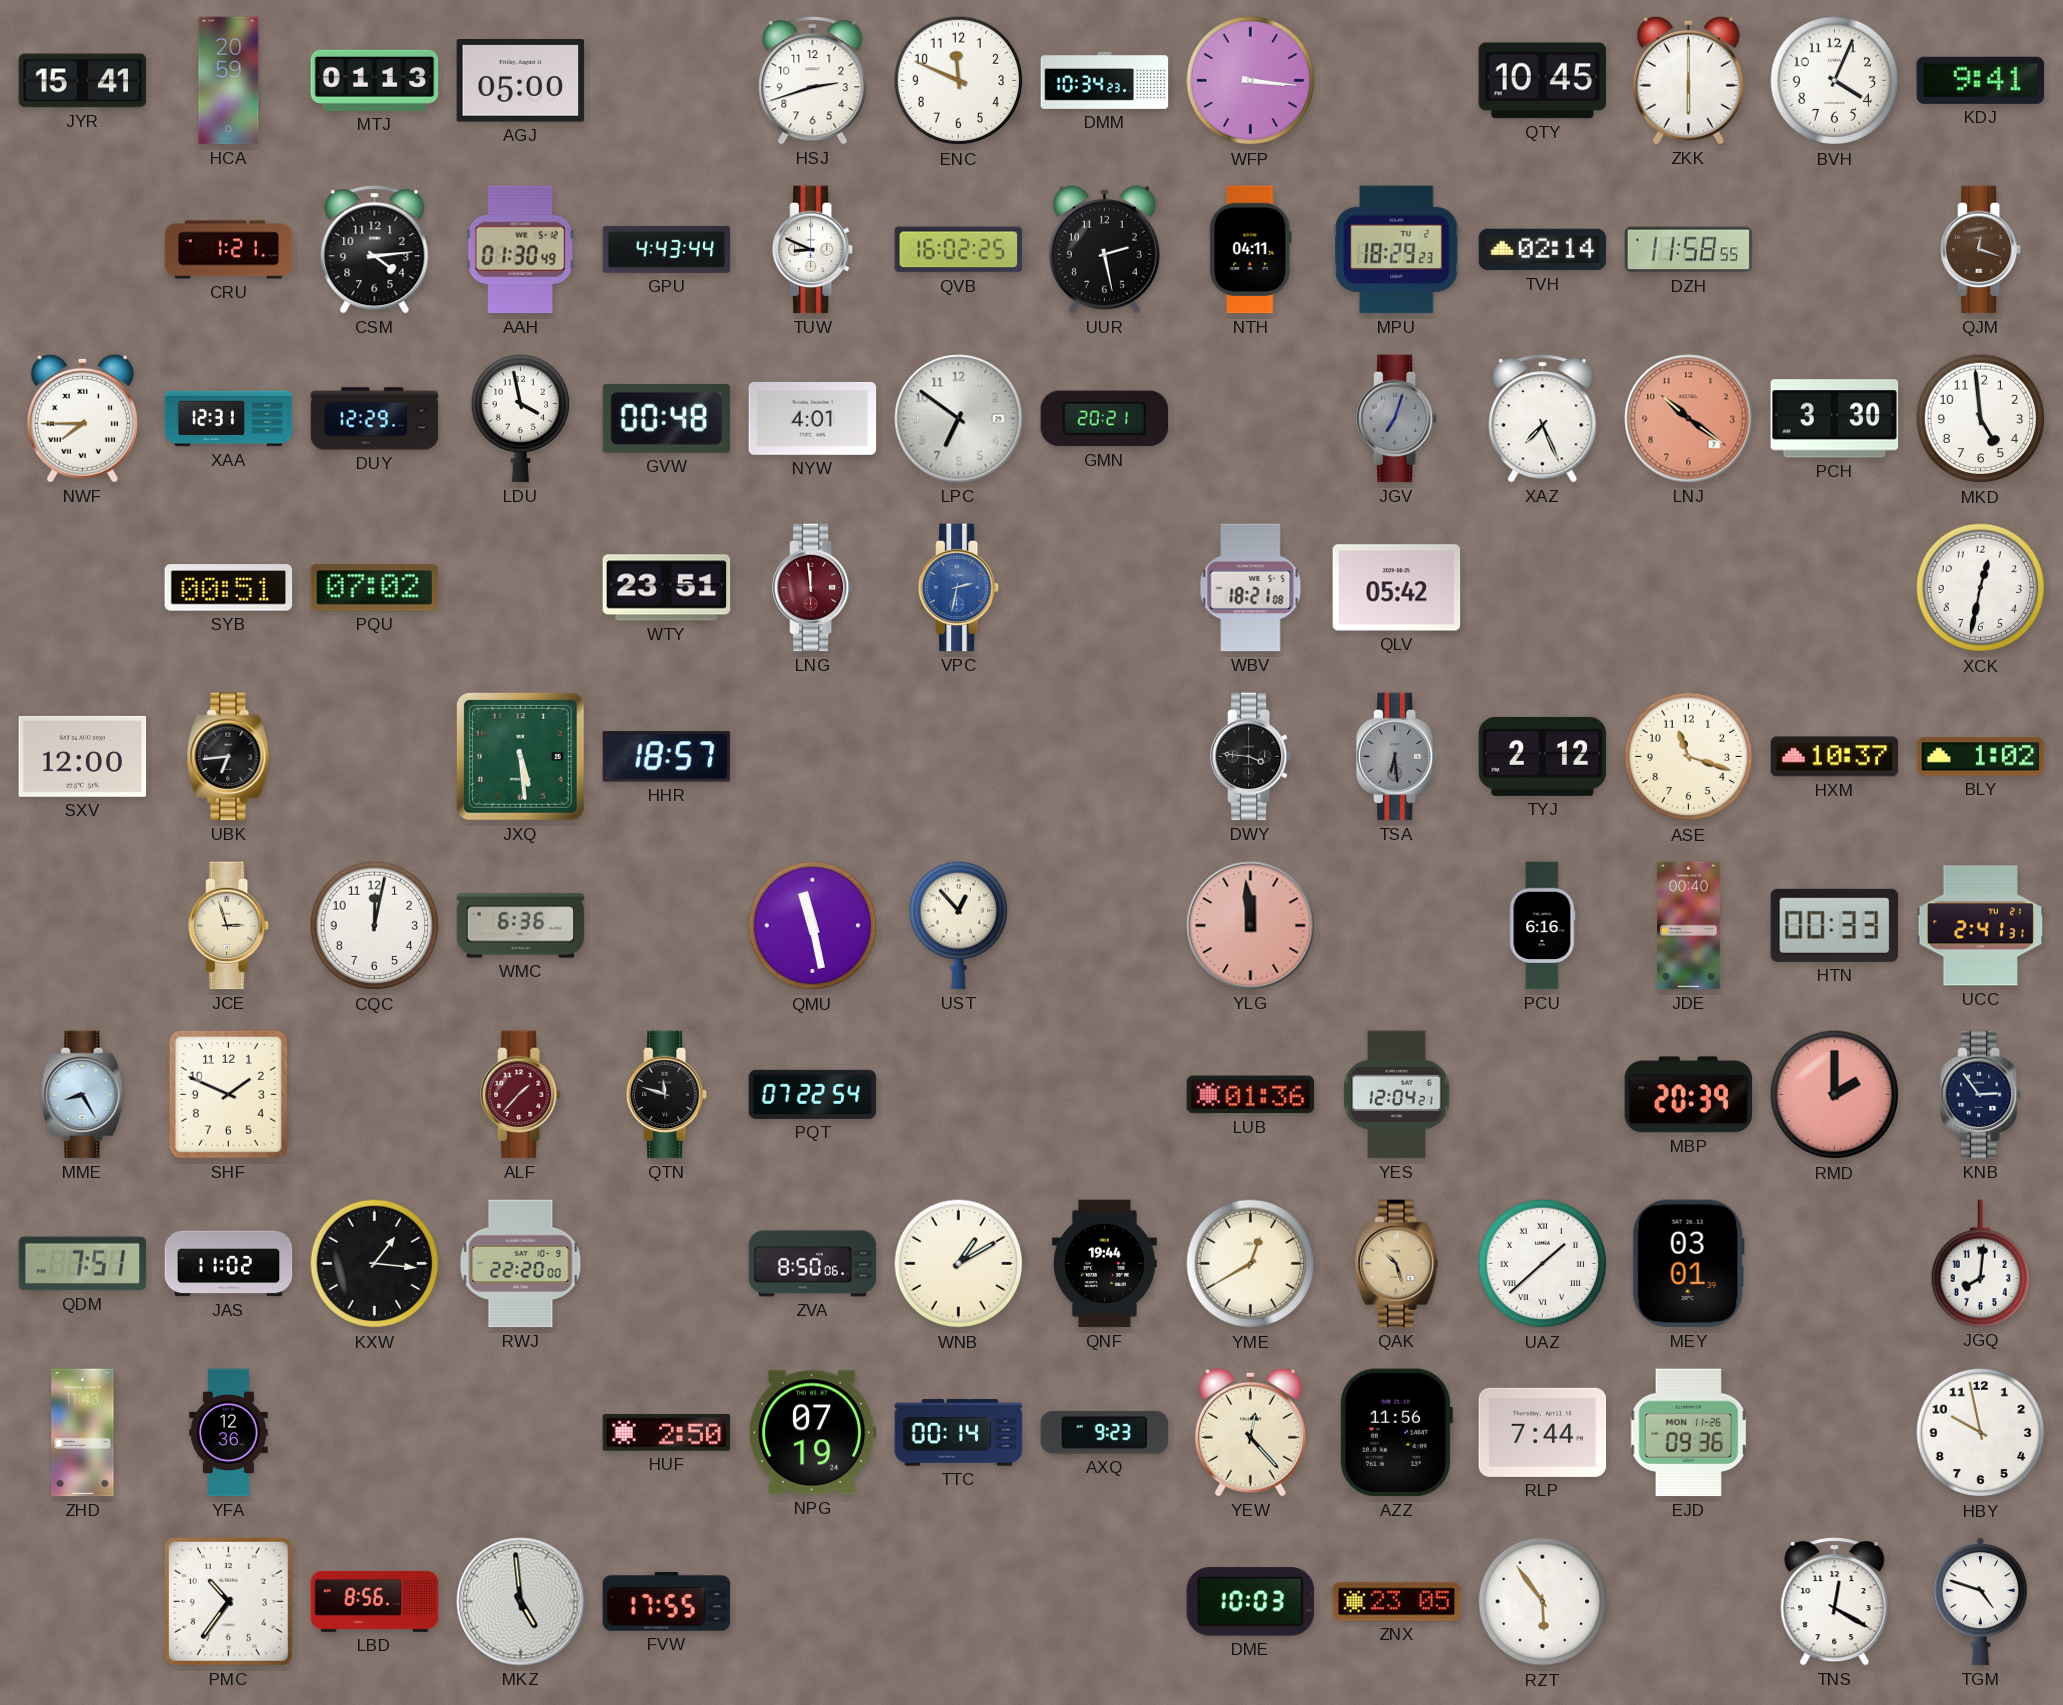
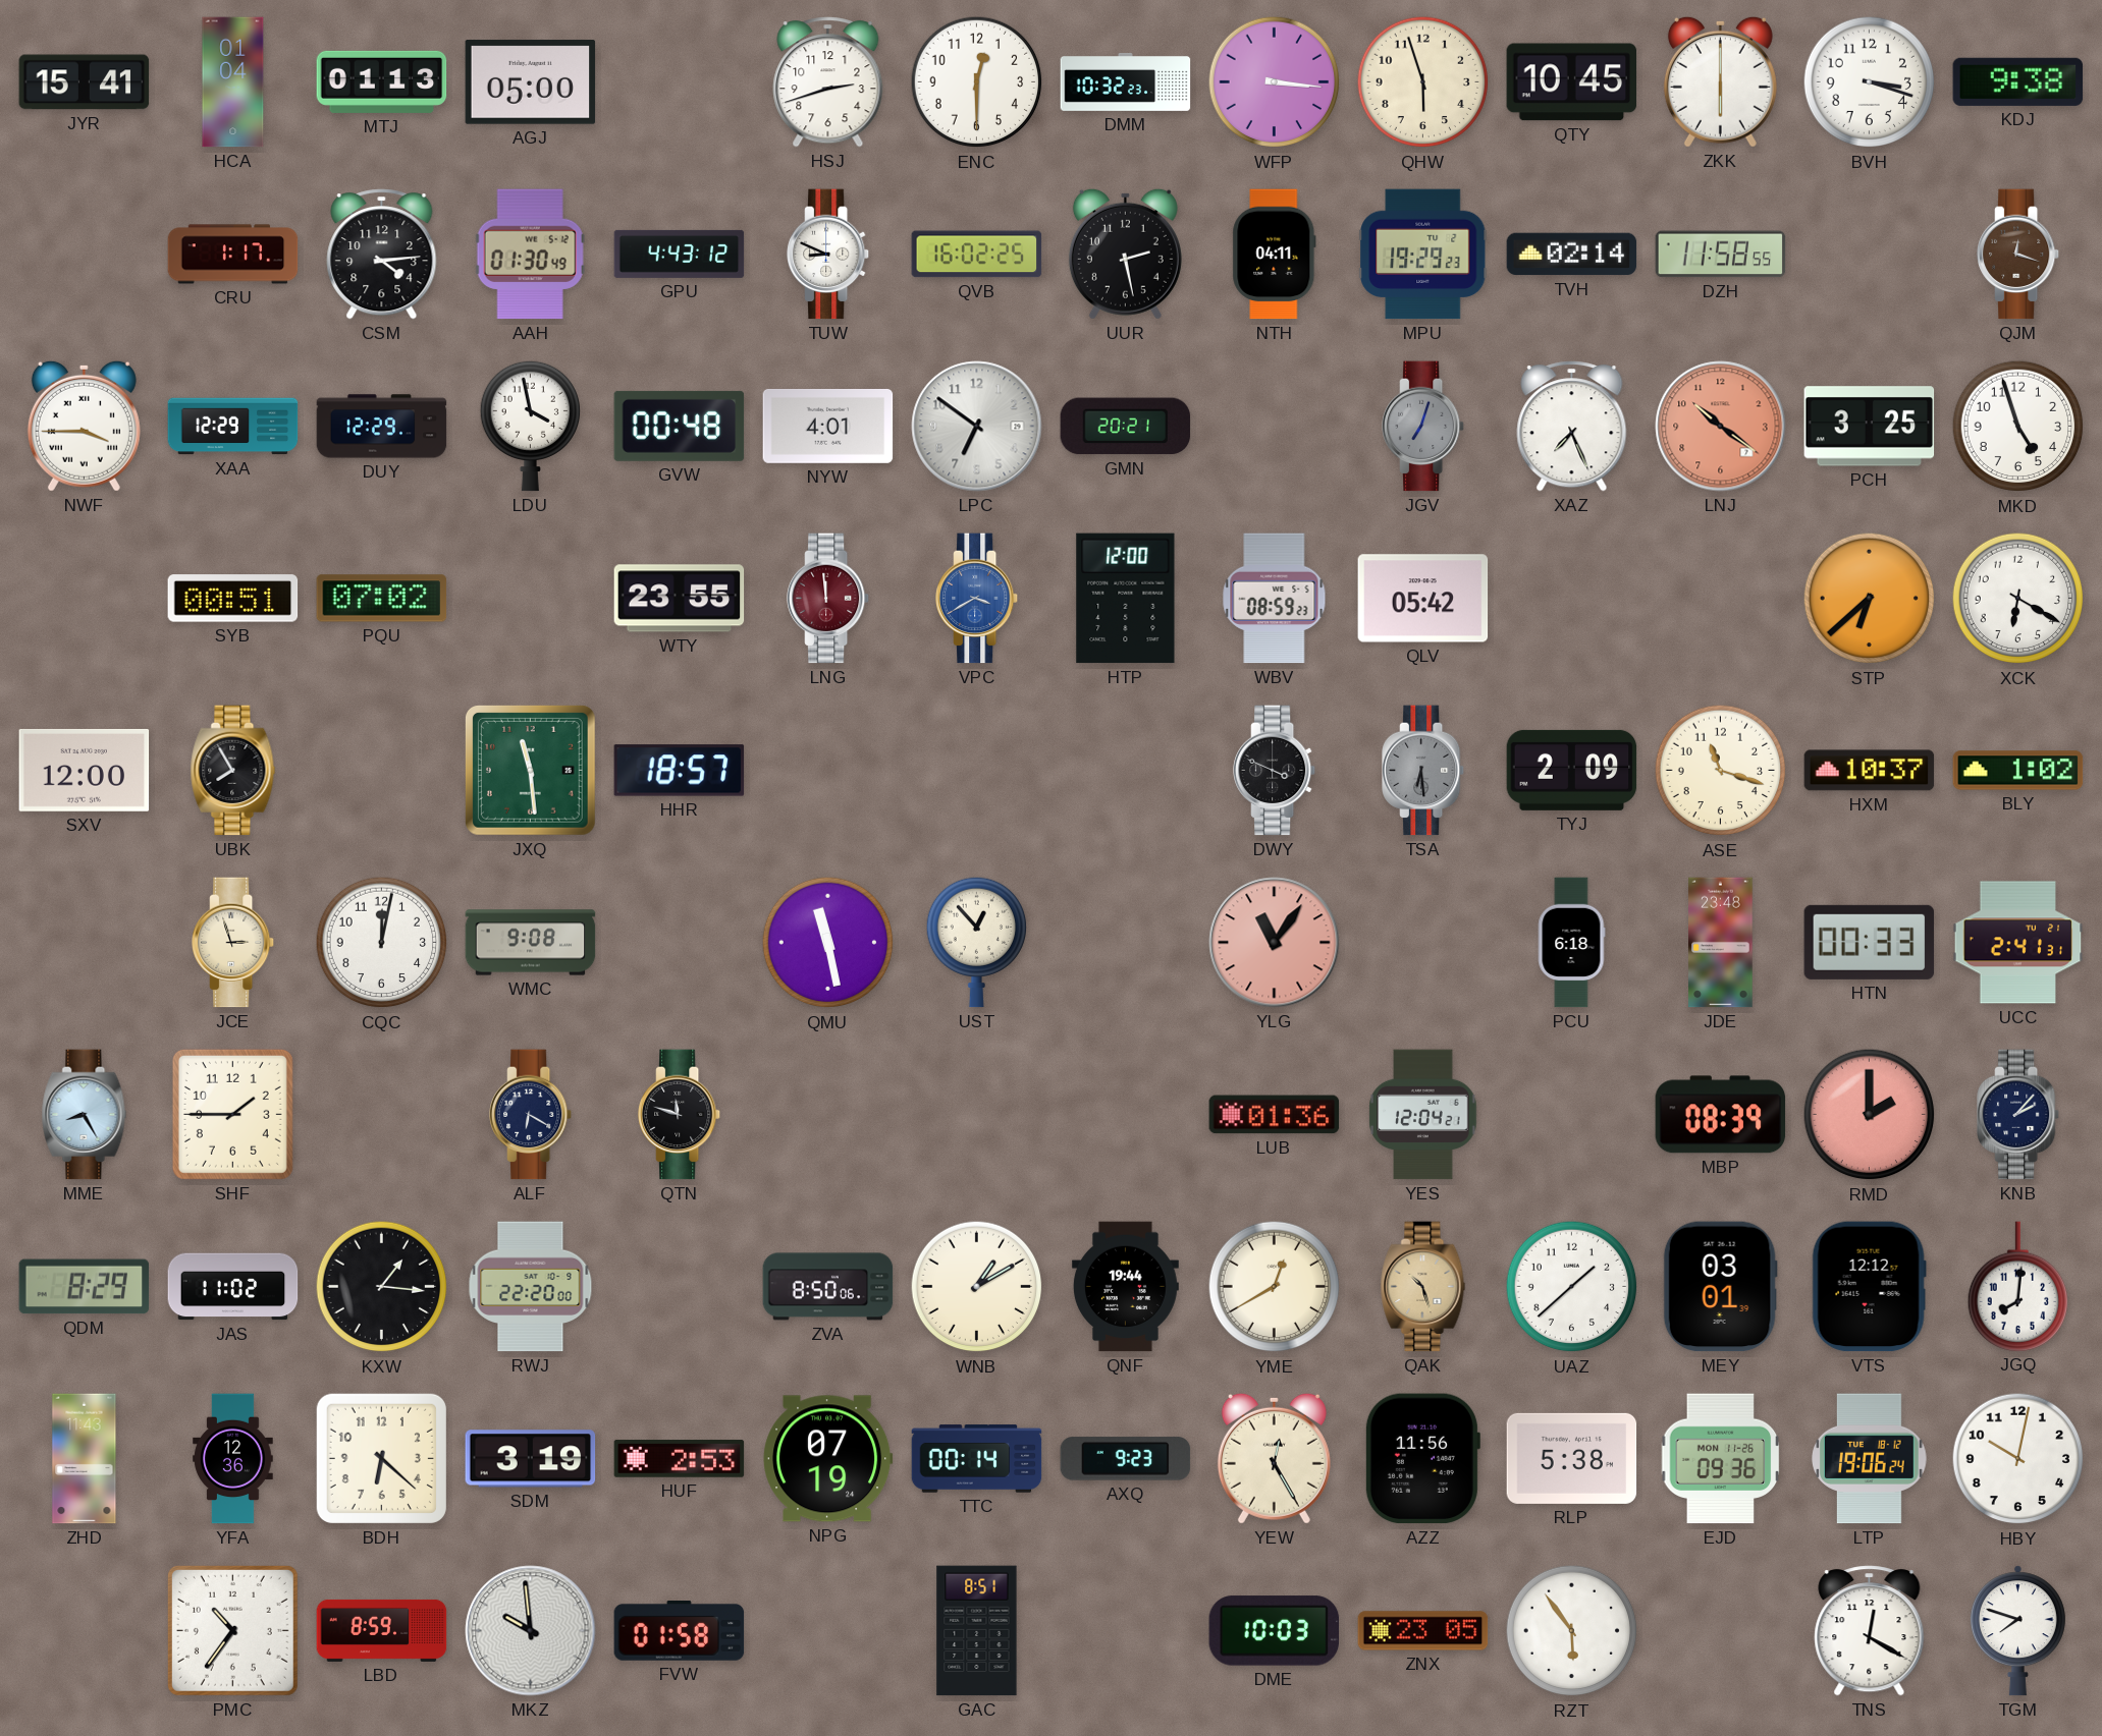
HCA: 20:59 -> 01:04
ENC: 11:49 -> 12:30
DMM: 10:34 -> 10:32
QHW: none -> 5:57
BVH: 4:04 -> 3:18
KDJ: 9:41 -> 9:38
CRU: 1:21 -> 1:17
GPU: 4:43:44 -> 4:43:12
MPU: 18:29 -> 19:29
NWF: 7:45 -> 3:45
XAA: 12:31 -> 12:29
PCH: 3:30 -> 3:25
MKD: 4:59 -> 4:57
WTY: 23:51 -> 23:55
VPC: 2:32 -> 3:40
HTP: none -> 12:00
WBV: 18:21 -> 08:59
STP: none -> 6:38
XCK: 12:32 -> 6:20
UBK: 6:44 -> 7:55
JXQ: 5:29 -> 11:29
DWY: 3:46 -> 3:49
TYJ: 2:12 -> 2:09
WMC: 6:36 -> 9:08
YLG: 11:59 -> 11:06
PCU: 6:16 -> 6:18
JDE: 00:40 -> 23:48
SHF: 1:49 -> 1:45
ALF: 1:37 -> 6:20
ALF dial: burgundy -> navy
PQT: 07:22 -> none
MBP: 20:39 -> 08:39
KNB: 2:54 -> 2:07
QDM: 7:51 -> 8:29
UAZ numerals: Roman -> Arabic
VTS: none -> 12:12
BDH: none -> 6:22
SDM: none -> 3:19
HUF: 2:50 -> 2:53
YEW: 12:23 -> 12:25
RLP: 7:44 -> 5:38
LTP: none -> 19:06
HBY: 9:58 -> 10:02
LBD: 8:56 -> 8:59
MKZ: 4:59 -> 9:59
FVW: 17:55 -> 01:58
GAC: none -> 8:51
TGM: 4:48 -> 7:48
